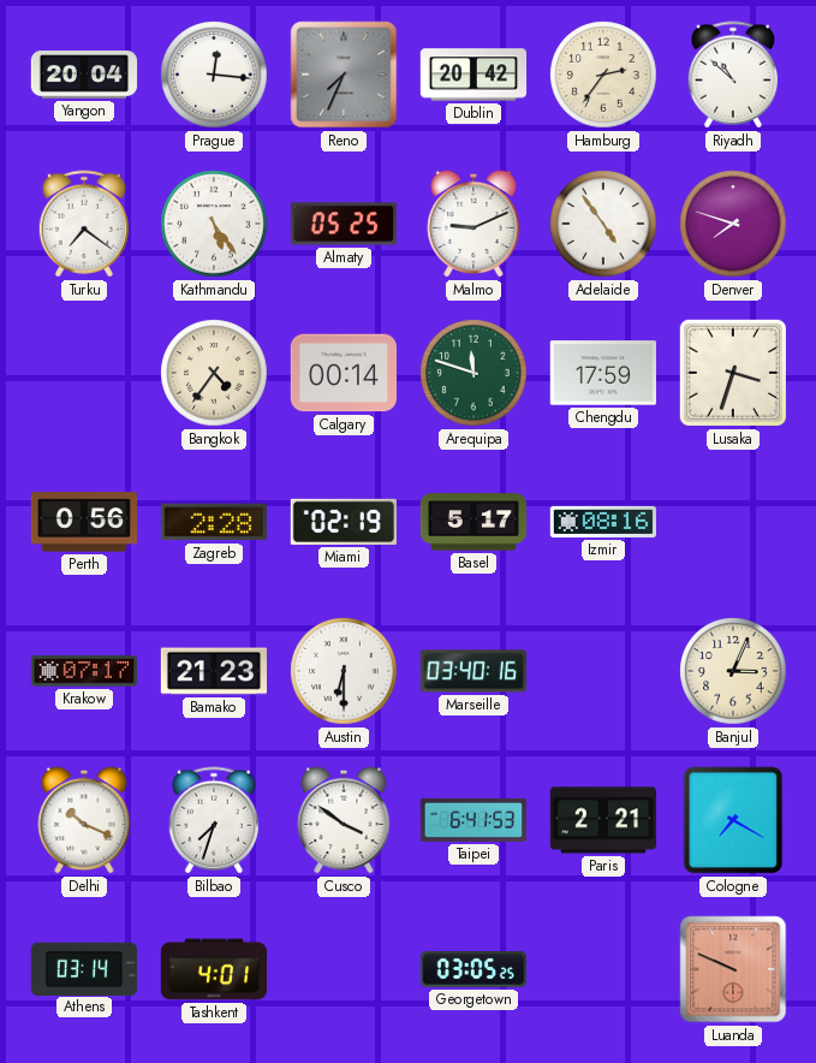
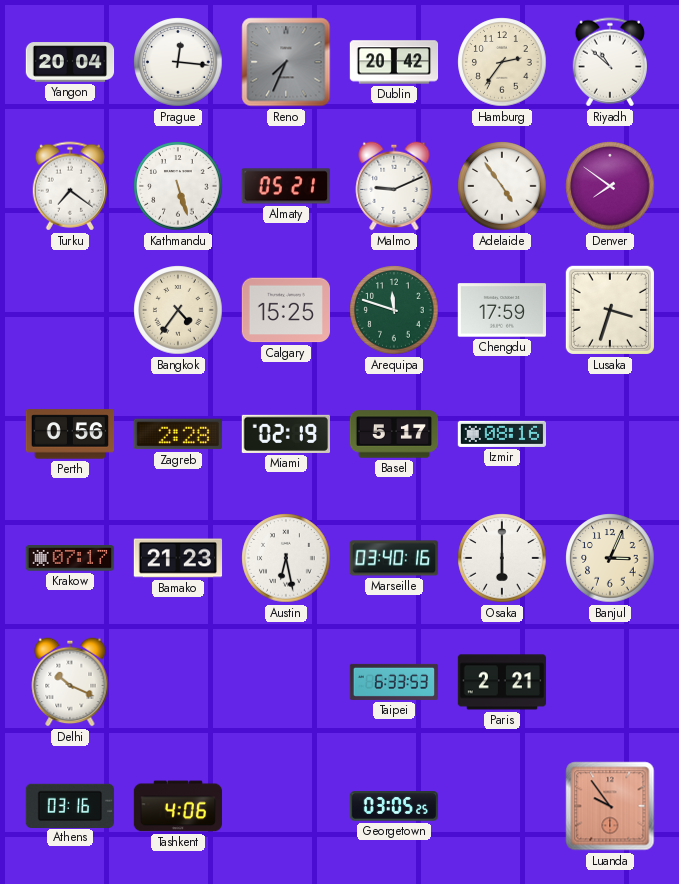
Kathmandu: 5:24 -> 5:27
Almaty: 05:25 -> 05:21
Denver: 7:48 -> 7:51
Calgary: 00:14 -> 15:25
Austin: 6:30 -> 6:28
Osaka: none -> 6:00
Bilbao: 7:33 -> none
Cusco: 3:51 -> none
Taipei: 6:41 -> 6:33
Cologne: 7:20 -> none
Athens: 03:14 -> 03:16
Tashkent: 4:01 -> 4:06
Luanda: 9:49 -> 9:54
